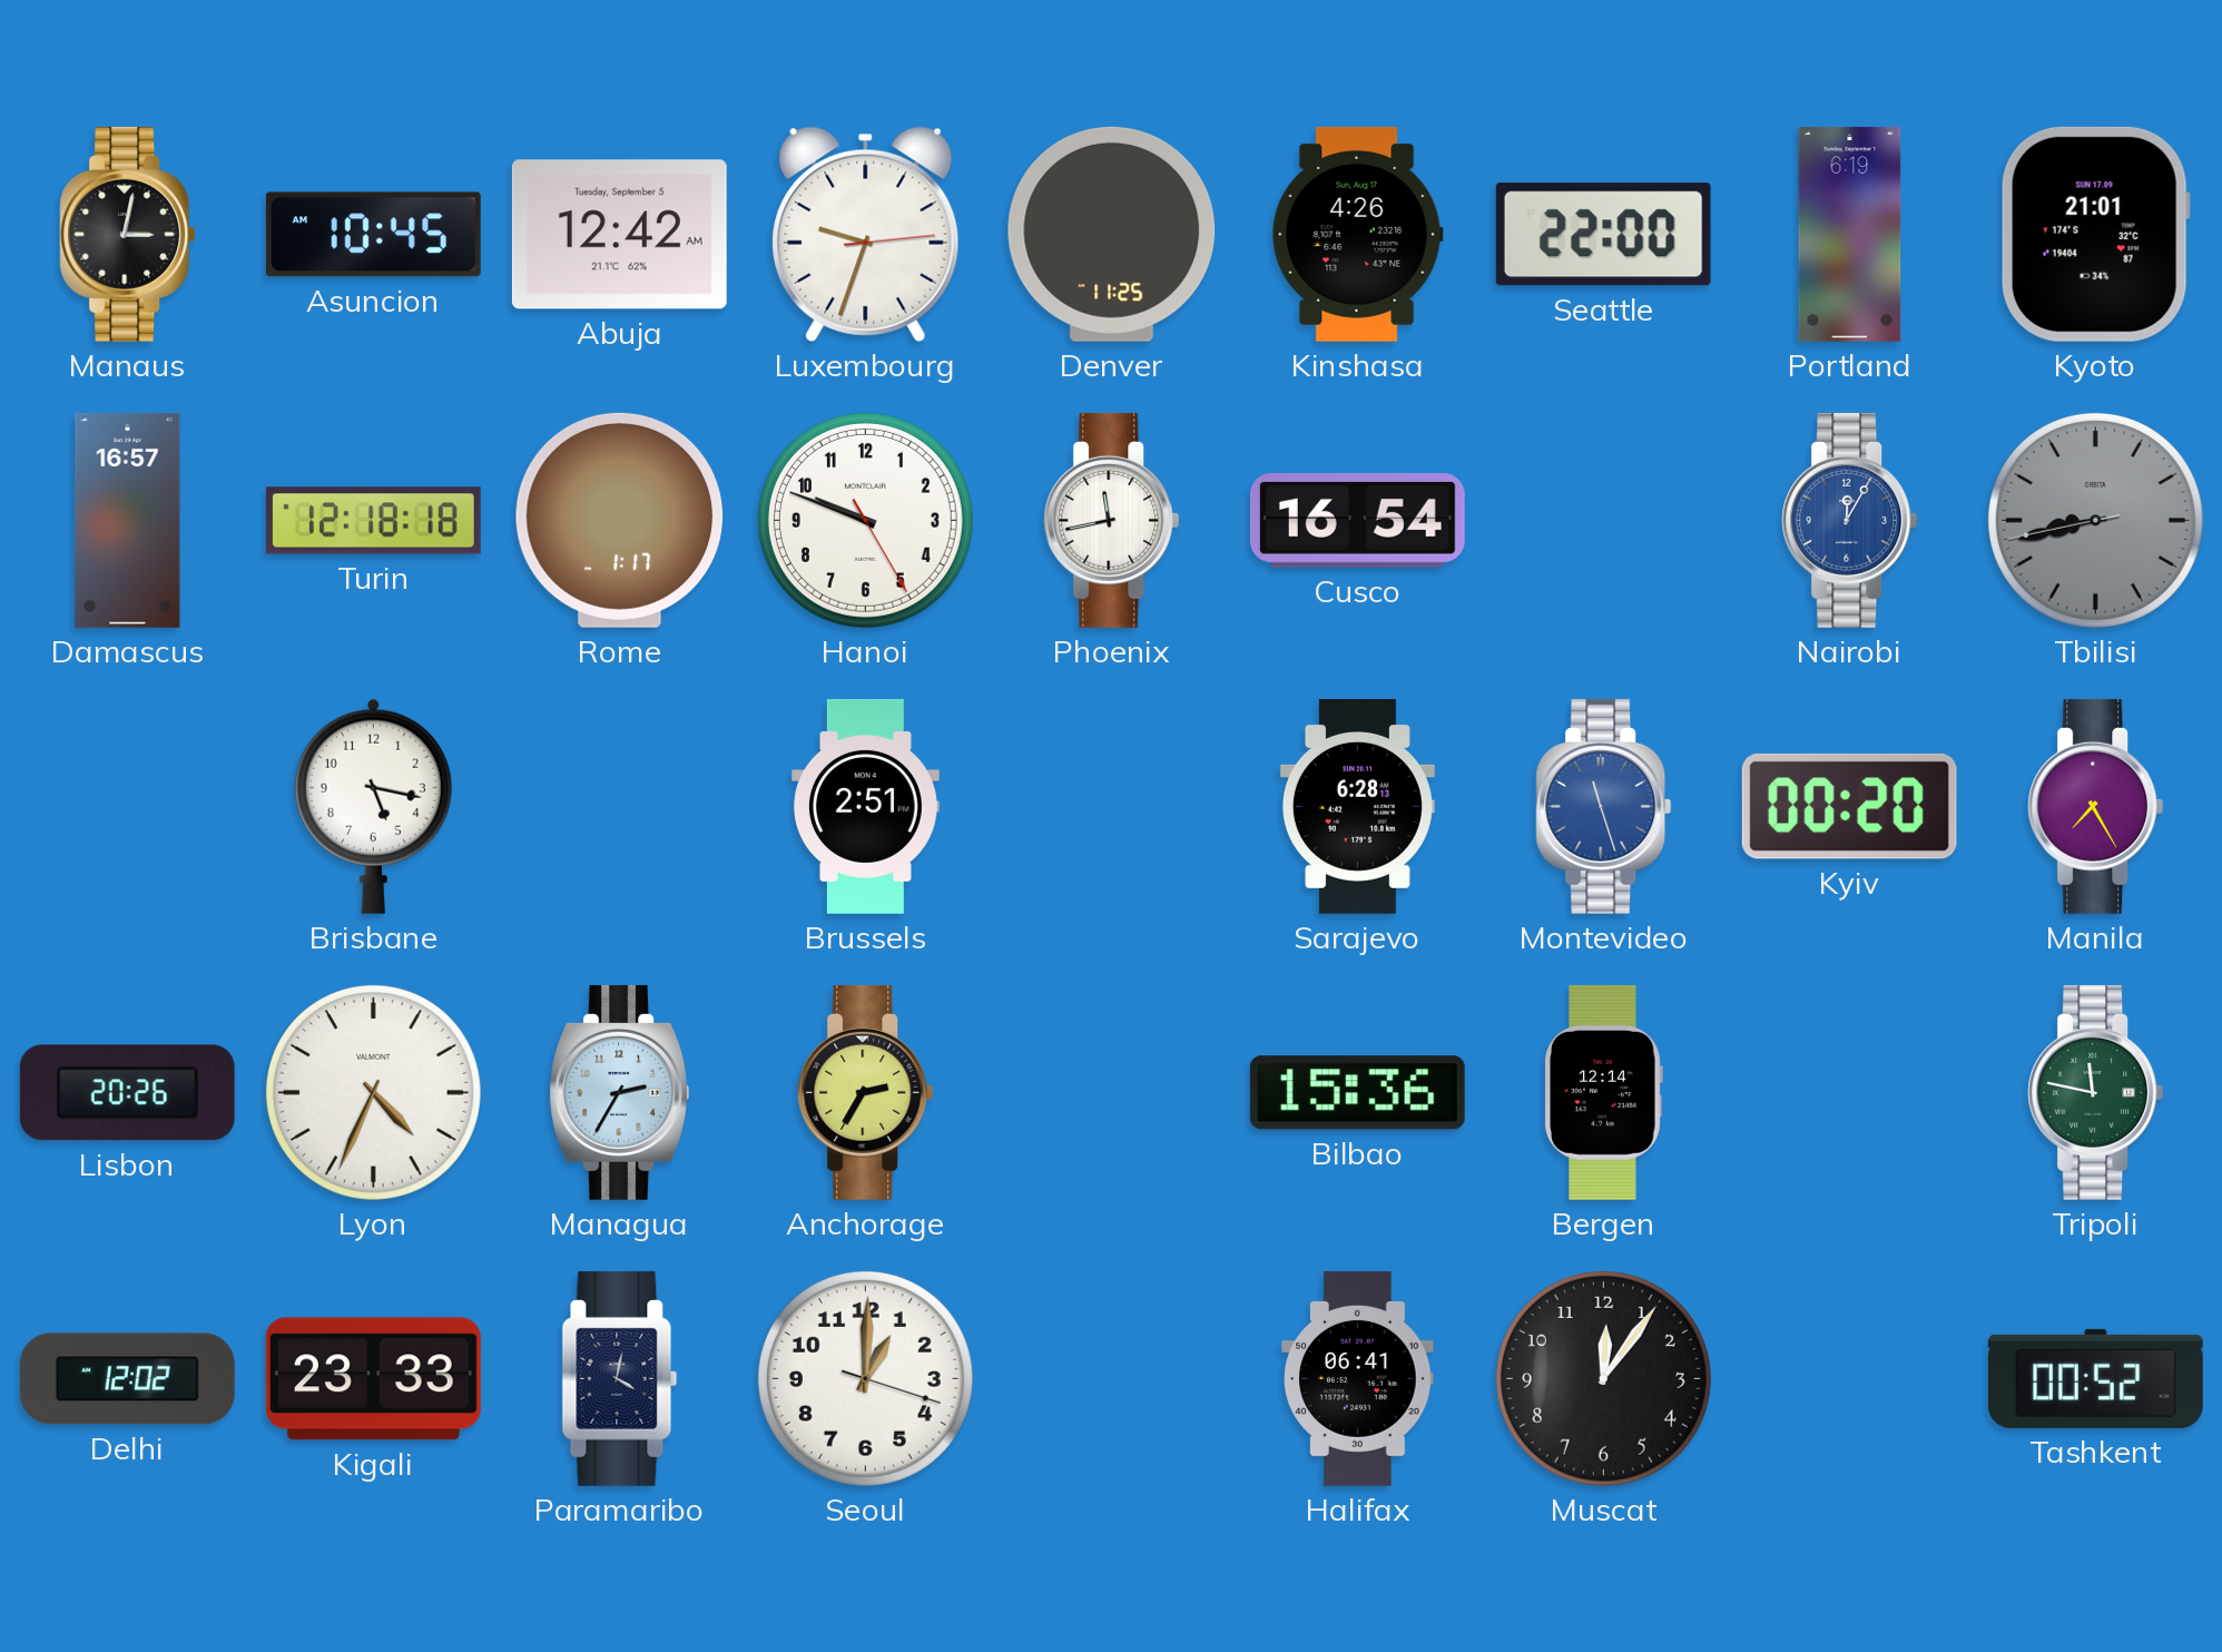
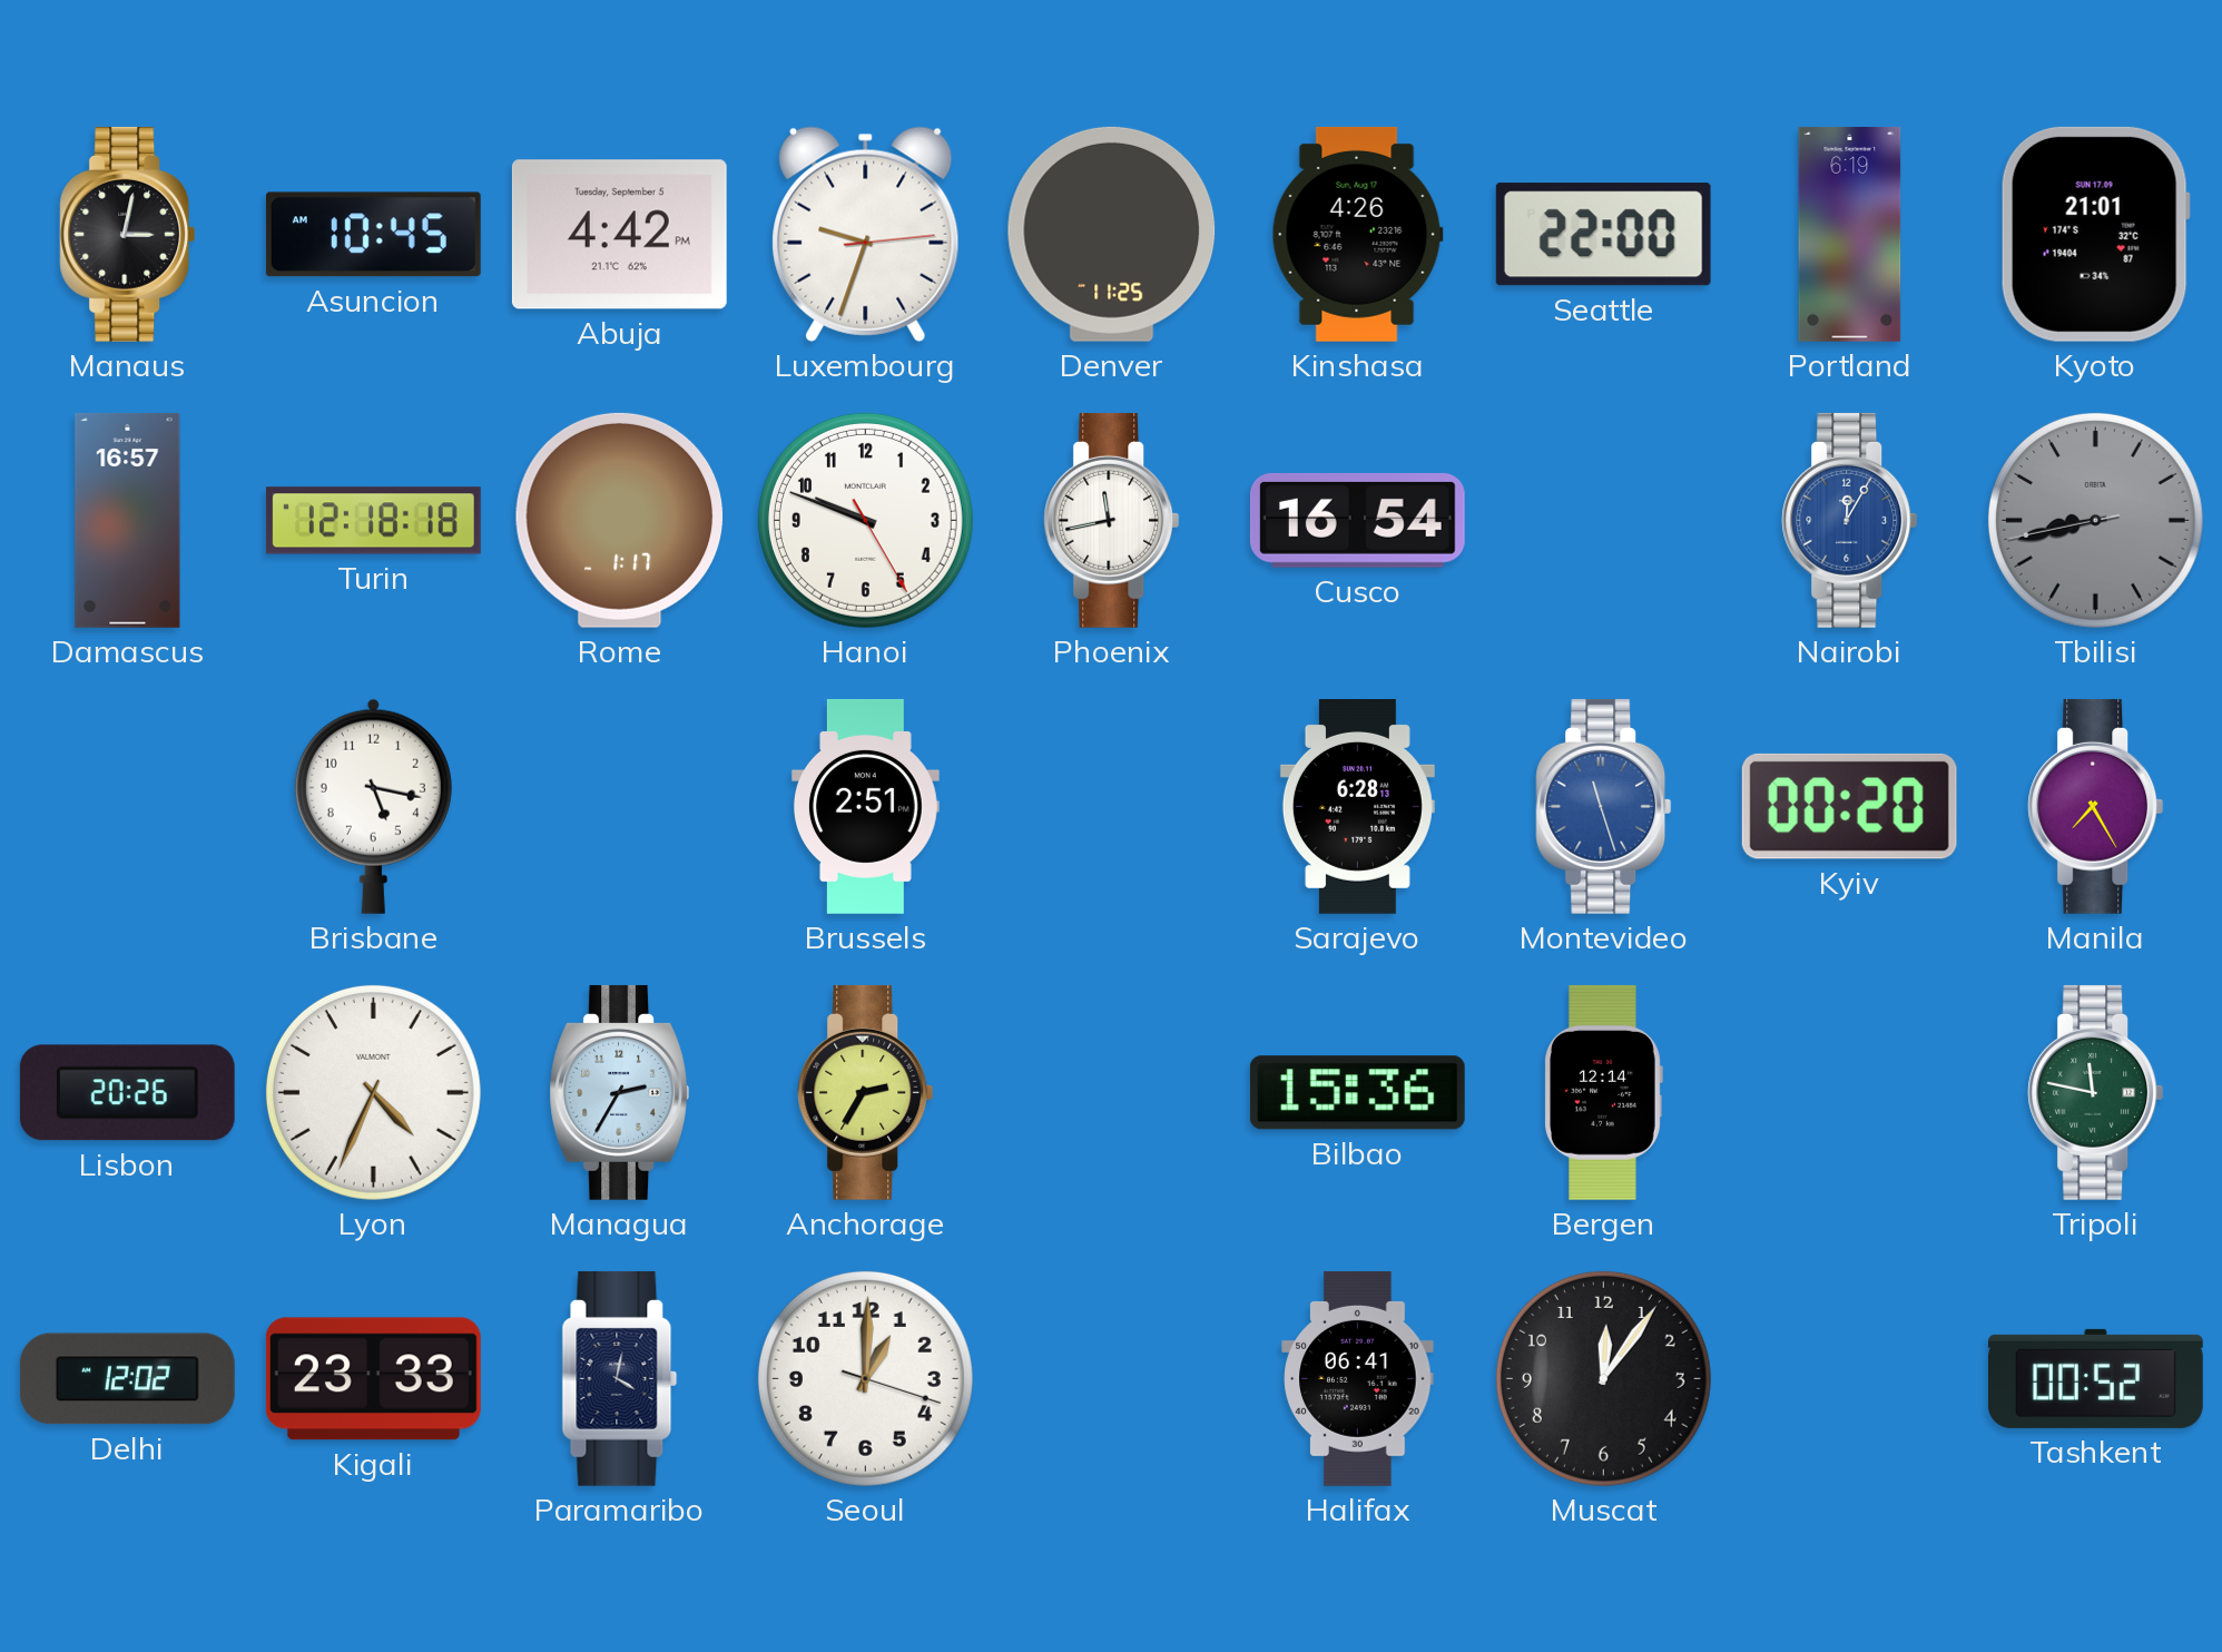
Abuja: 12:42 -> 4:42
